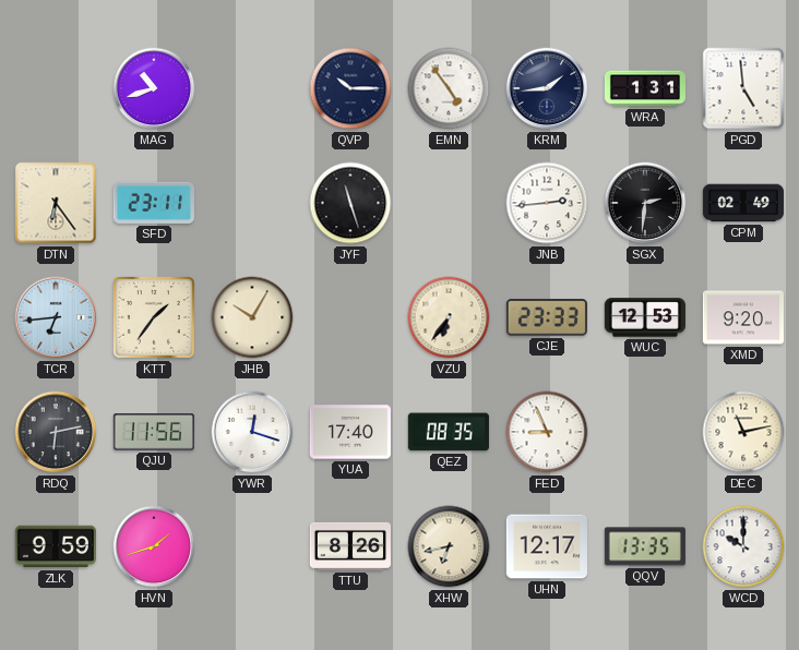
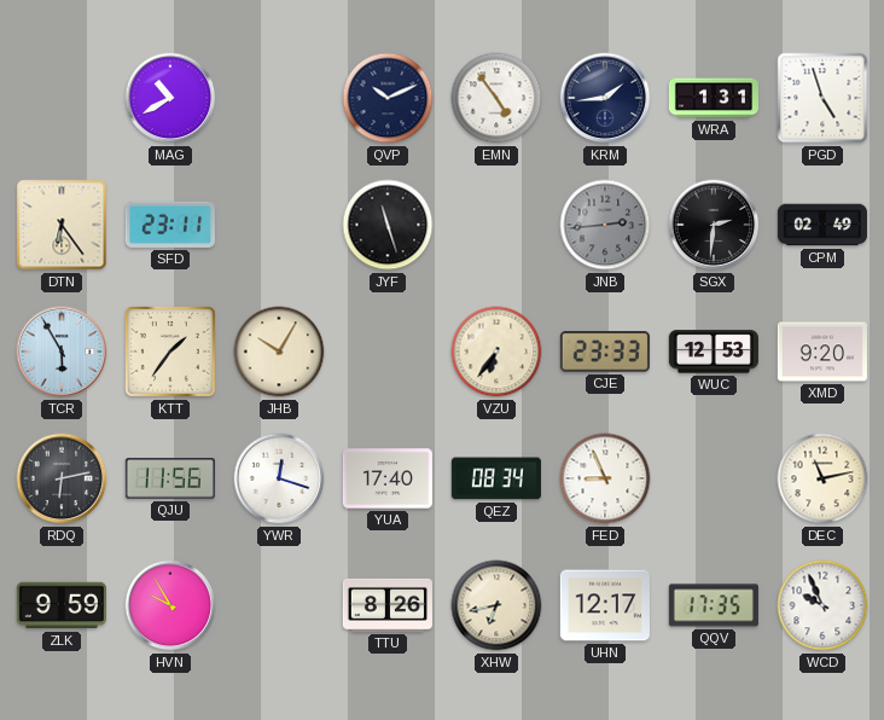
MAG: 10:42 -> 10:40
QVP: 10:15 -> 10:11
PGD: 4:59 -> 4:57
JNB dial: white -> grey
TCR: 6:44 -> 5:55
QEZ: 08:35 -> 08:34
HVN: 1:42 -> 9:55
QQV: 13:35 -> 17:35
WCD: 10:00 -> 9:56
